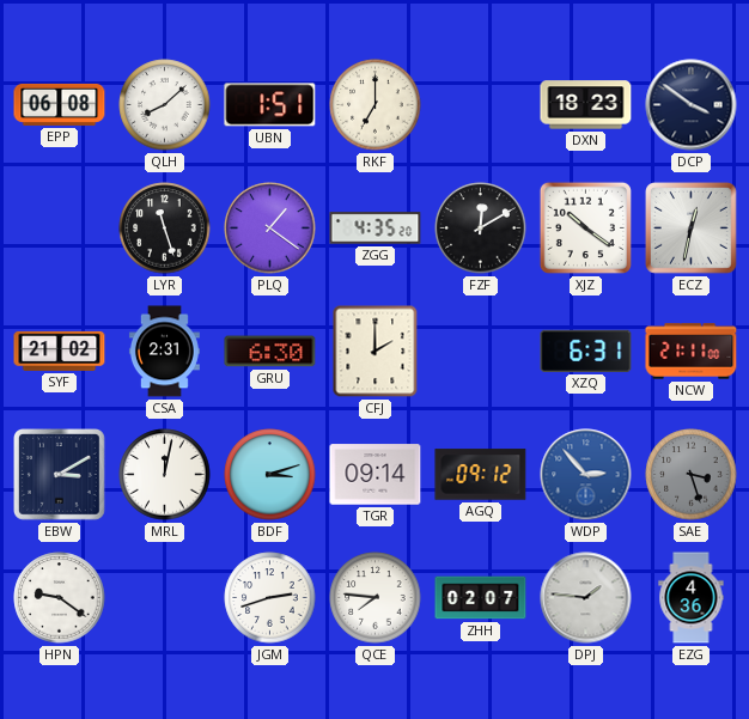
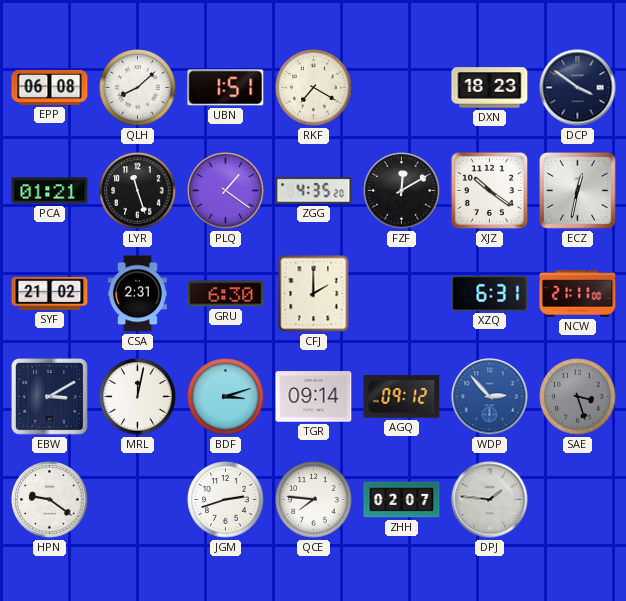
RKF: 7:00 -> 7:20
PCA: none -> 01:21
EZG: 4:36 -> none
